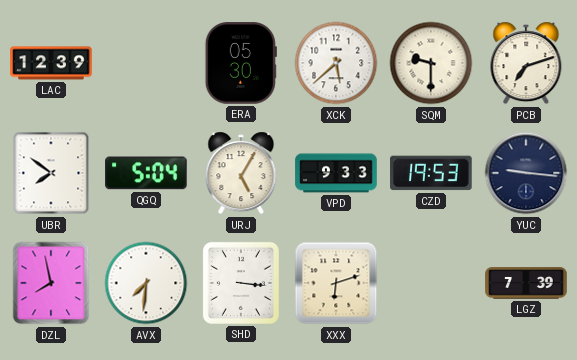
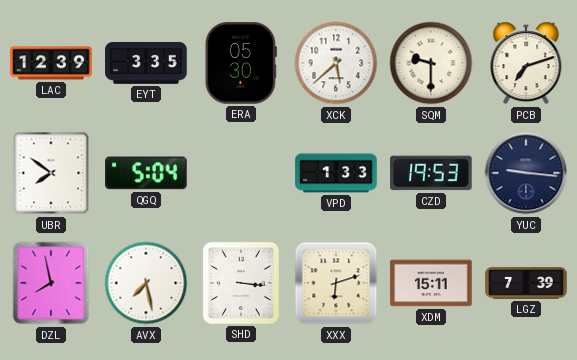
EYT: none -> 3:35
URJ: 5:05 -> none
VPD: 9:33 -> 1:33
AVX: 7:31 -> 7:28
XDM: none -> 15:11
